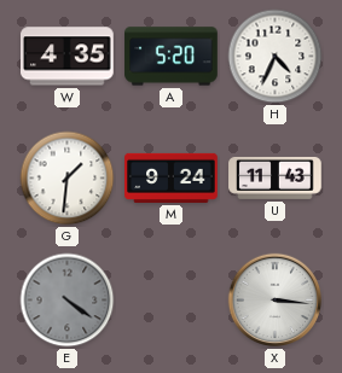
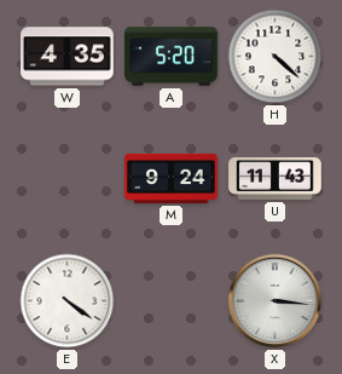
H: 4:34 -> 4:22
G: 1:31 -> none
E dial: grey -> white
